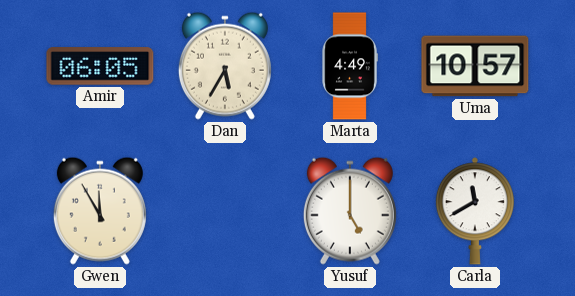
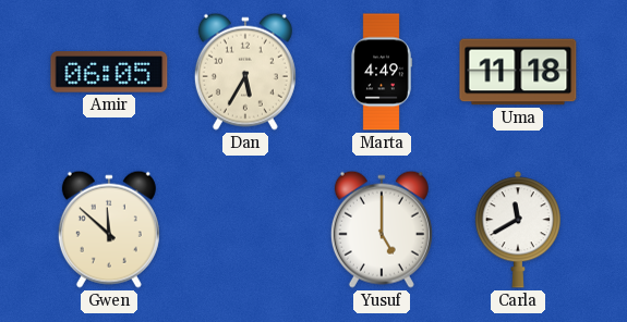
Uma: 10:57 -> 11:18
Gwen: 11:55 -> 11:52
